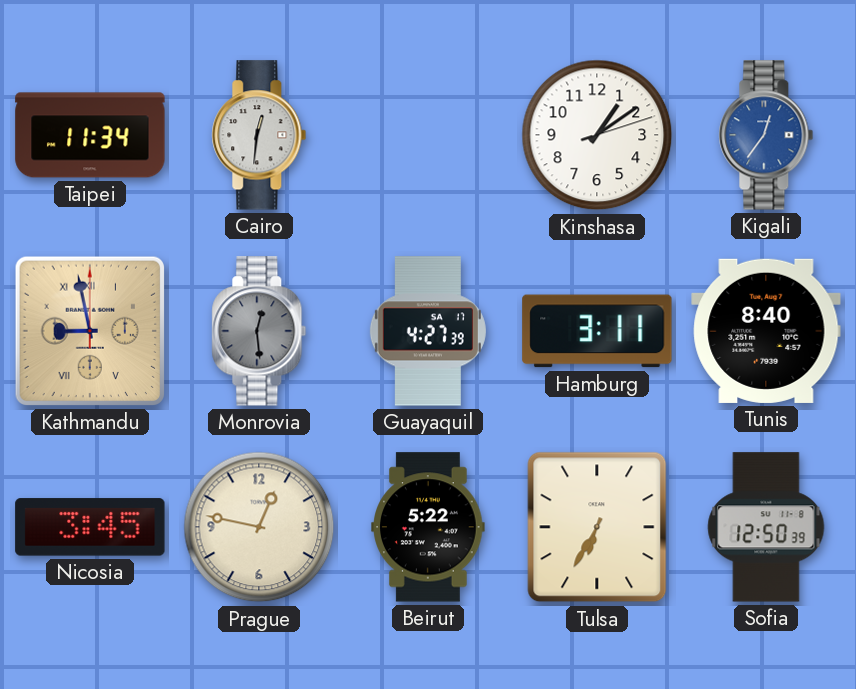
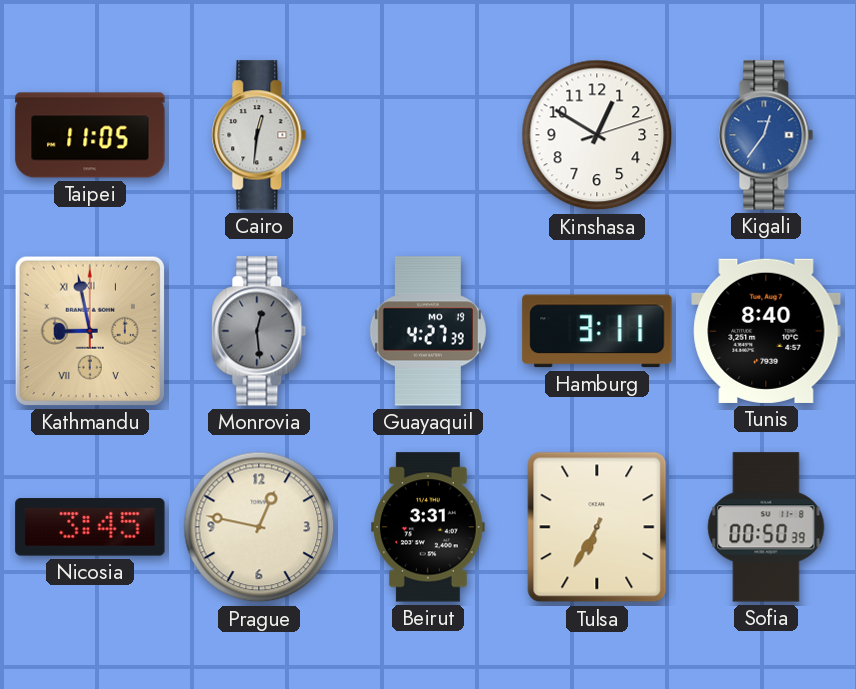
Taipei: 11:34 -> 11:05
Kinshasa: 1:09 -> 12:50
Guayaquil date: SA 17 -> MO 19
Beirut: 5:22 -> 3:31
Sofia: 12:50 -> 00:50
